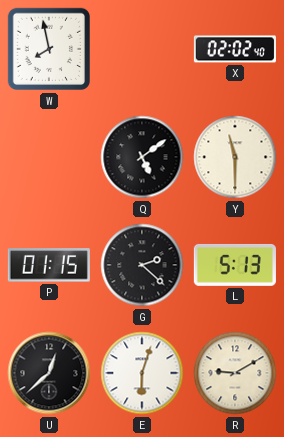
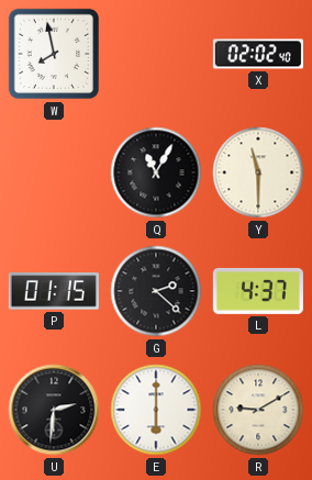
Q: 5:09 -> 11:05
L: 5:13 -> 4:37
U: 12:38 -> 2:31
E: 6:03 -> 6:00
